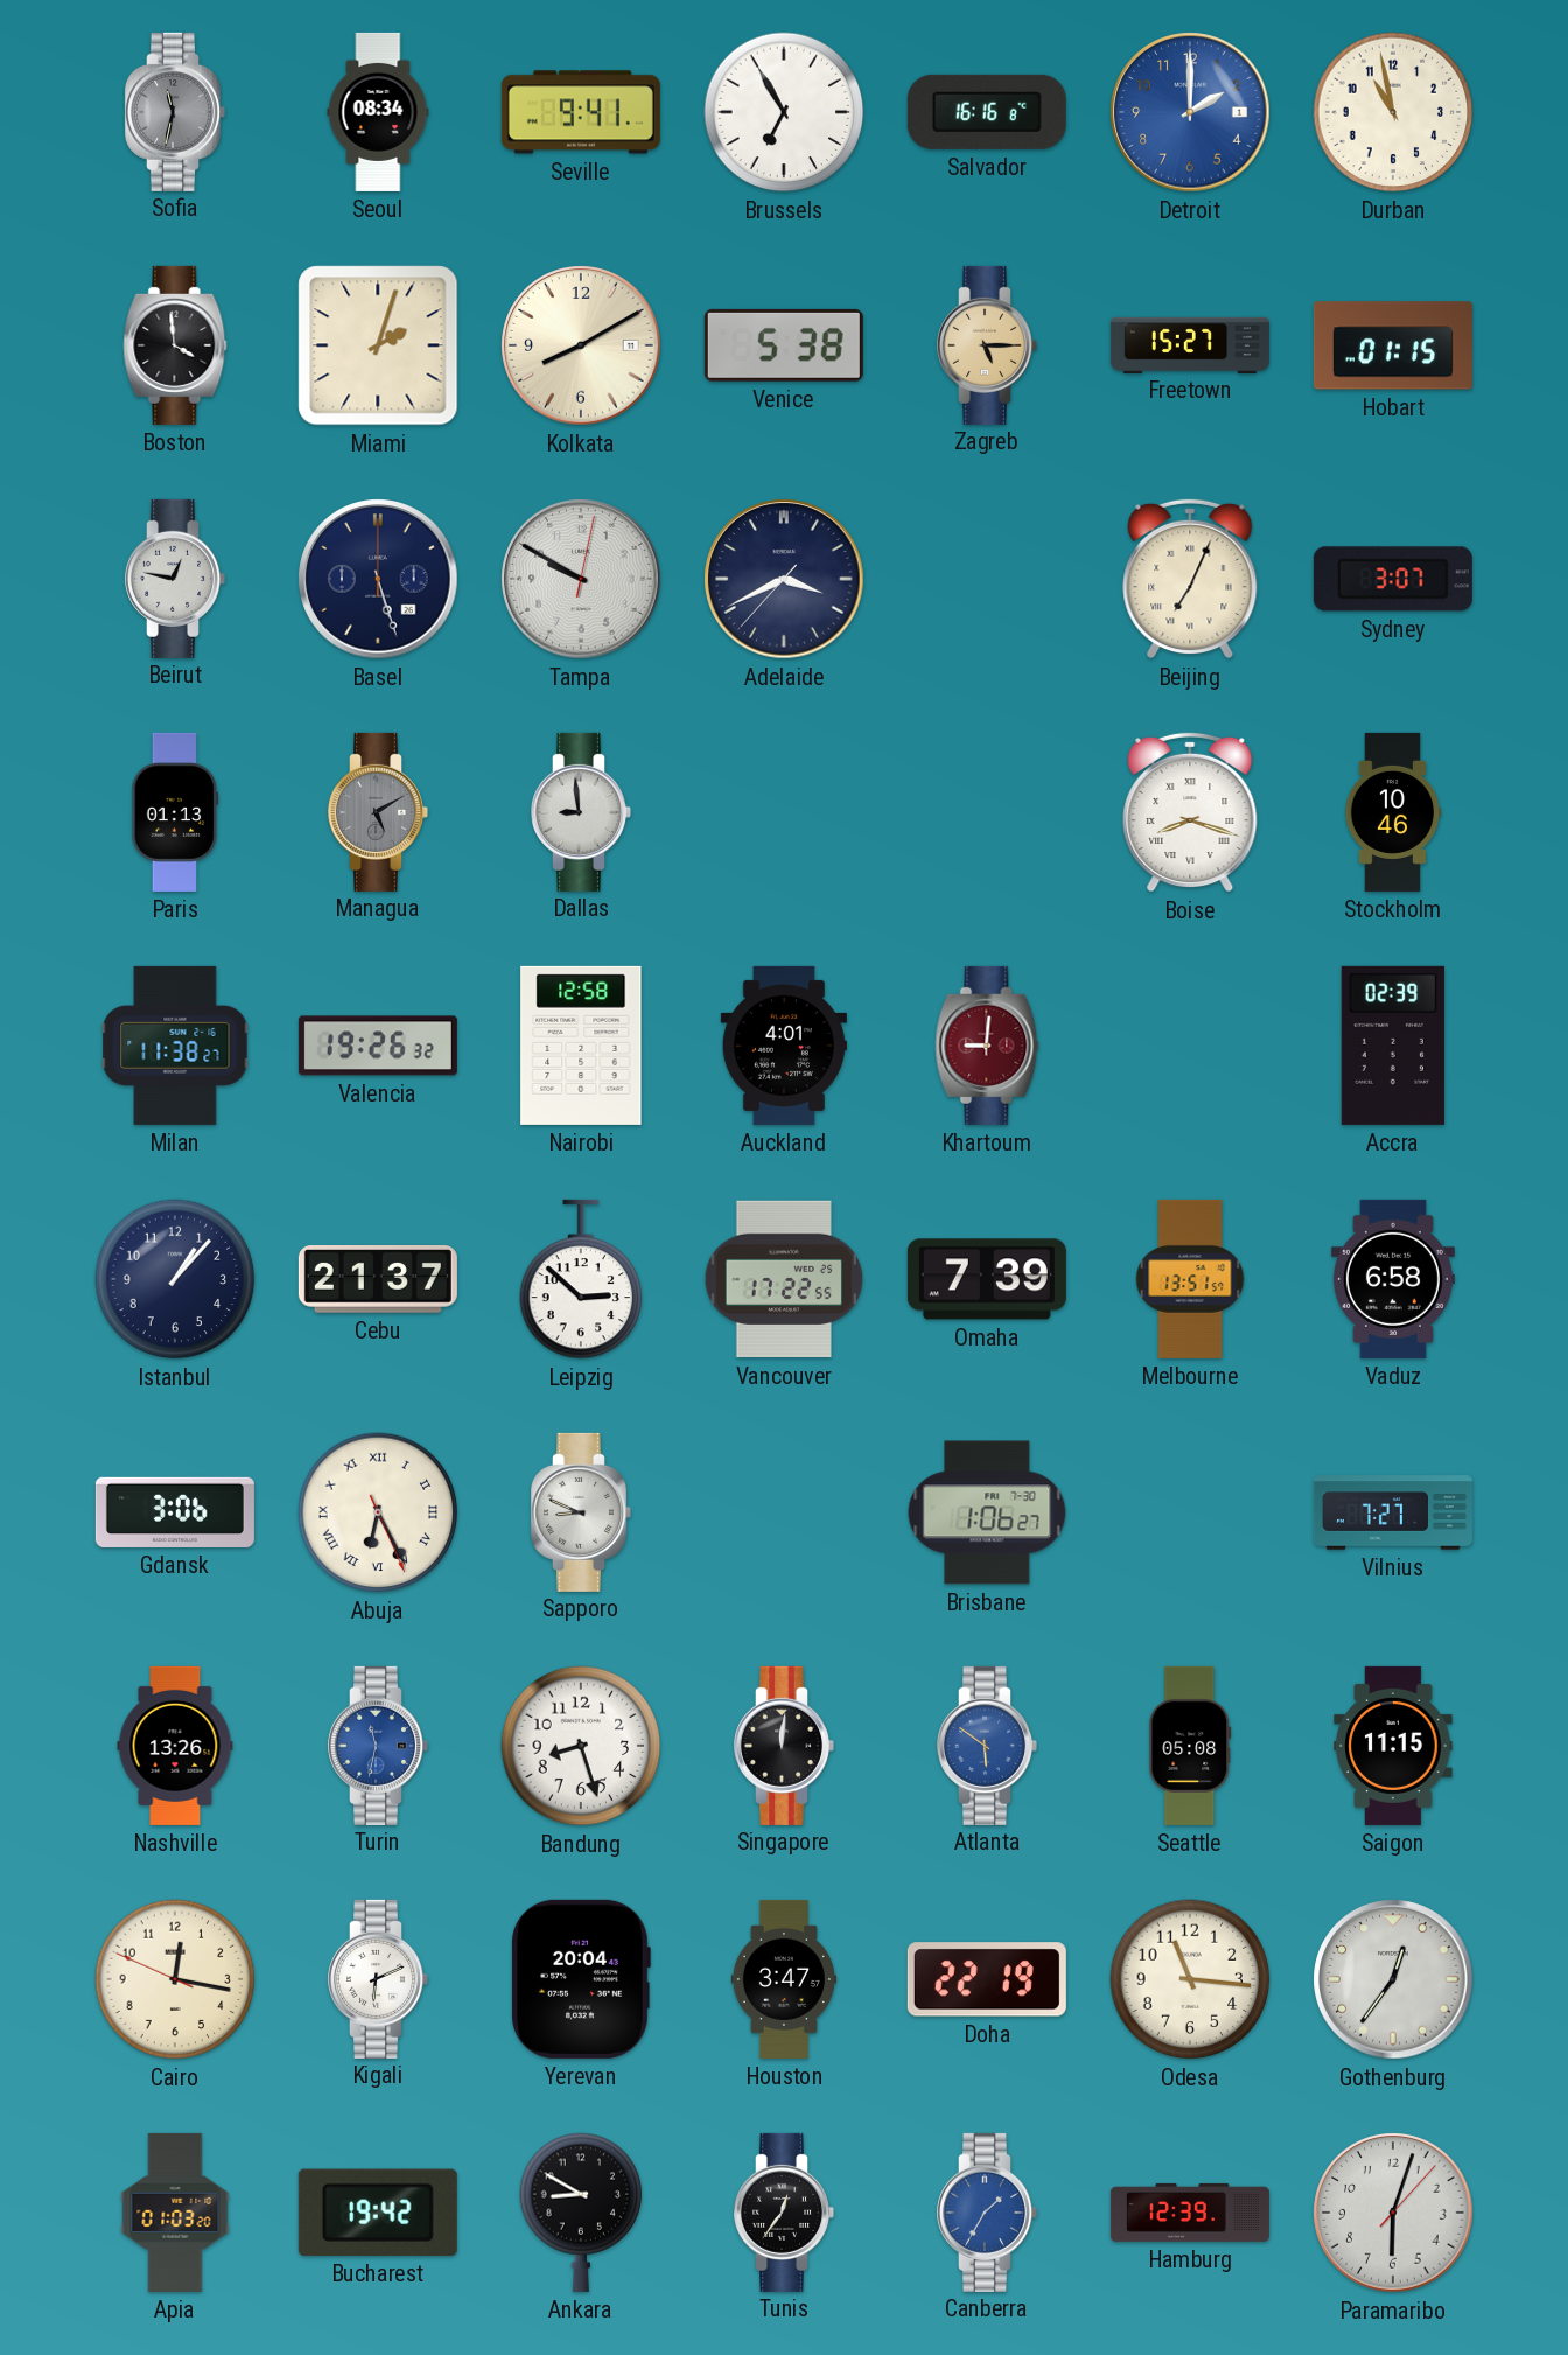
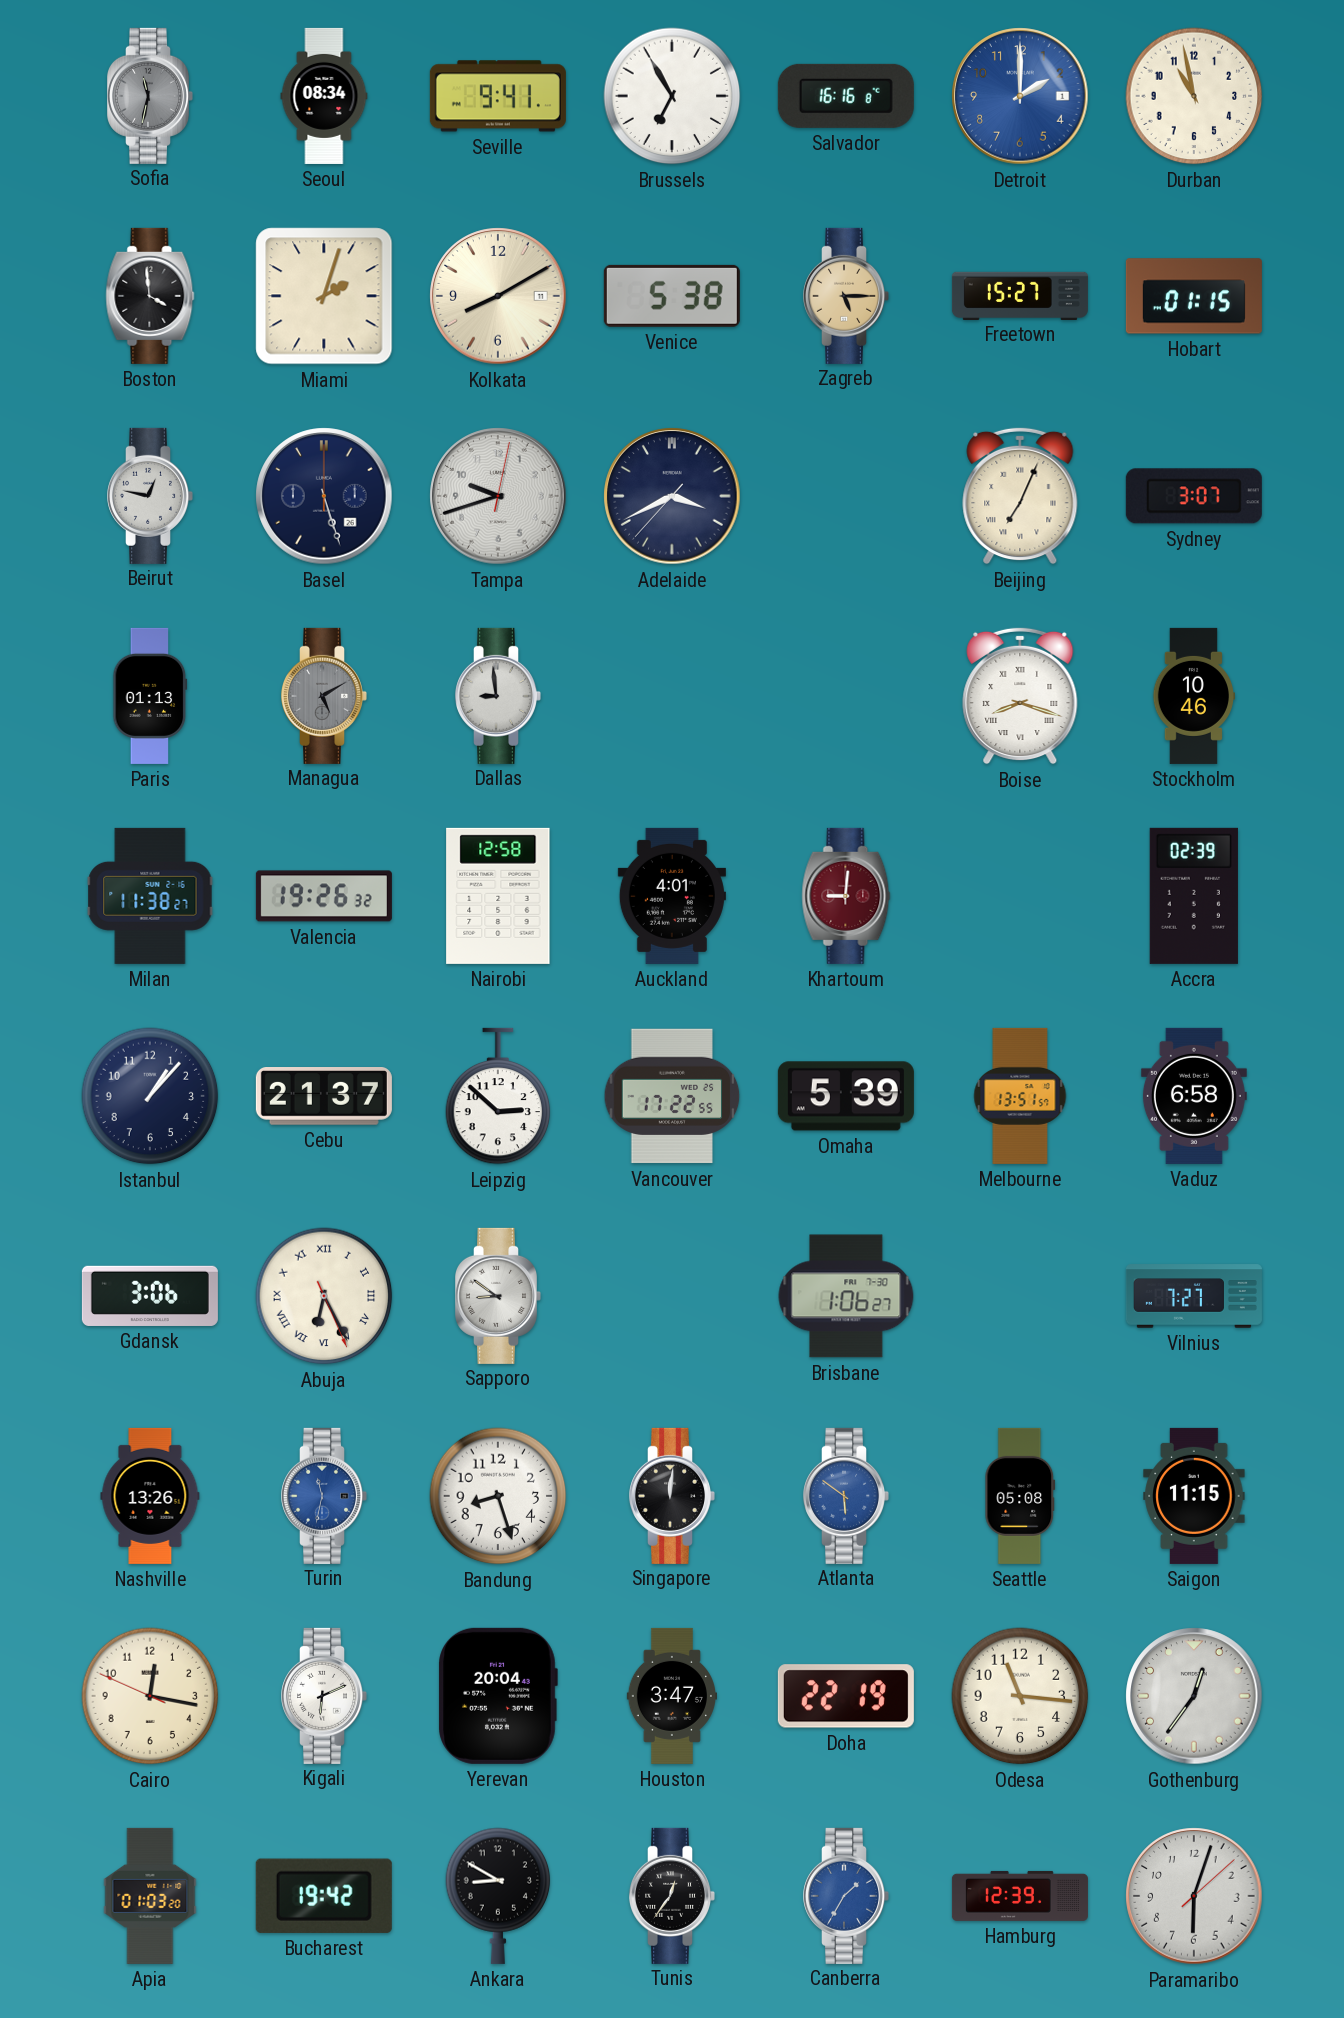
Tampa: 9:50 -> 9:42
Omaha: 7:39 -> 5:39
Sapporo: 8:49 -> 8:51
Paramaribo: 6:03:07 -> 6:03:08
